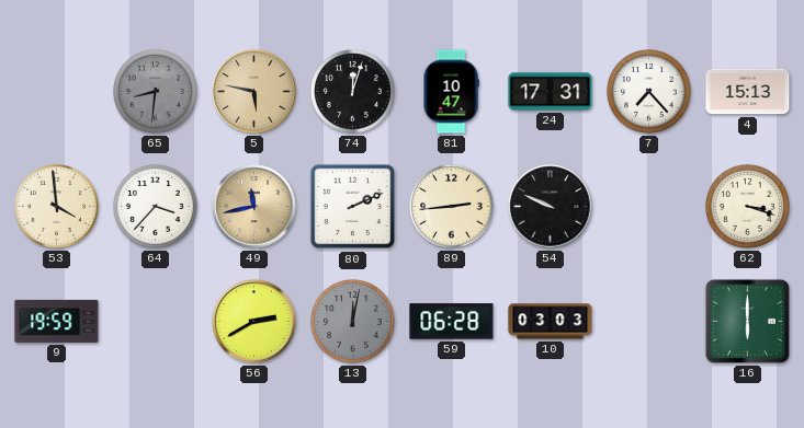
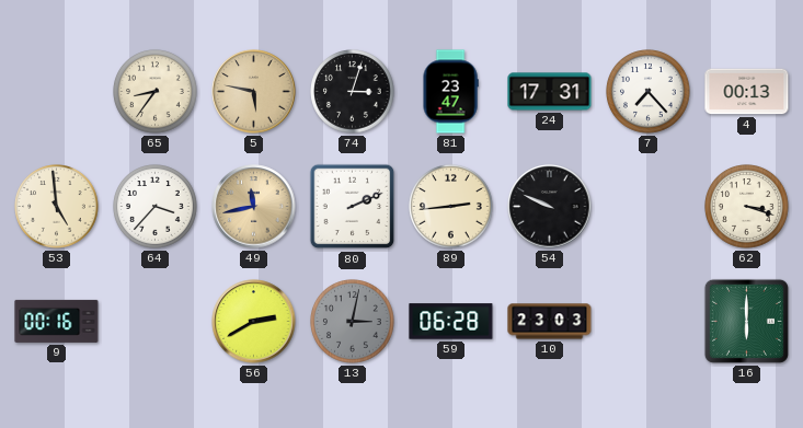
65: 8:31 -> 8:36
65 dial: grey -> cream
74: 12:03 -> 3:03
81: 10:47 -> 23:47
4: 15:13 -> 00:13
53: 3:59 -> 4:59
9: 19:59 -> 00:16
13: 12:02 -> 3:02
10: 03:03 -> 23:03
